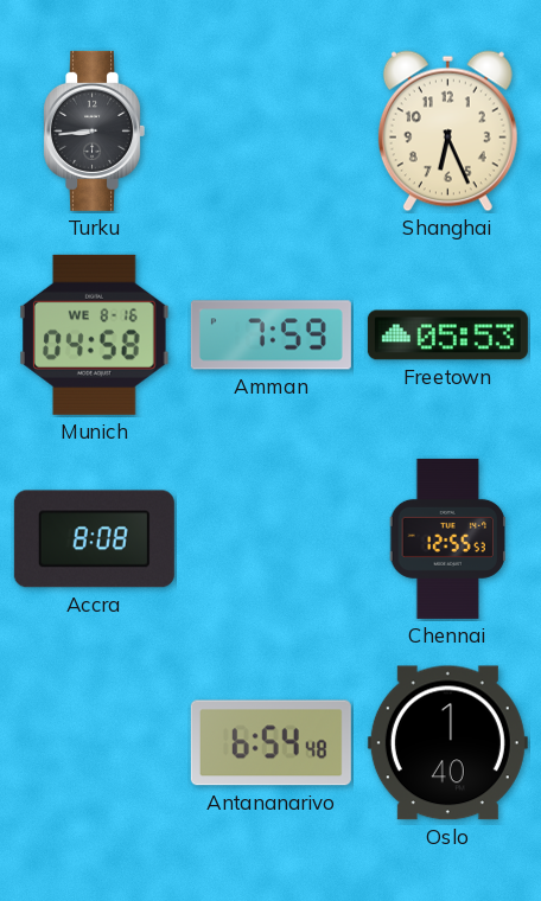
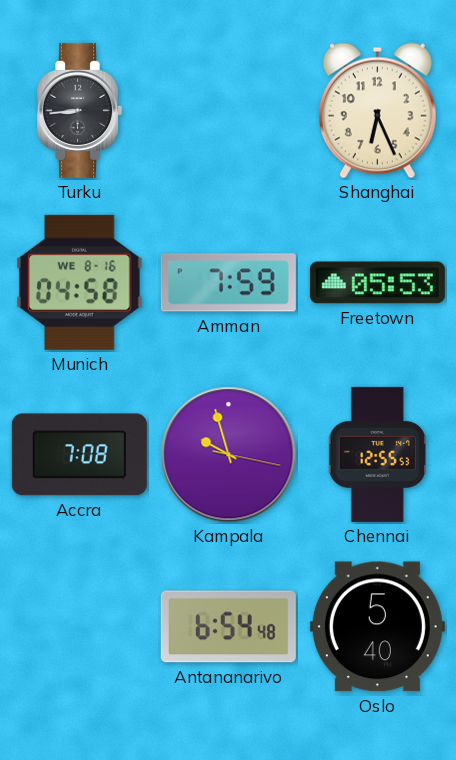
Accra: 8:08 -> 7:08
Kampala: none -> 9:57
Oslo: 1:40 -> 5:40
